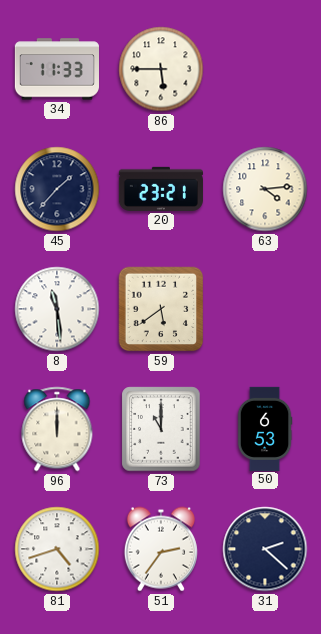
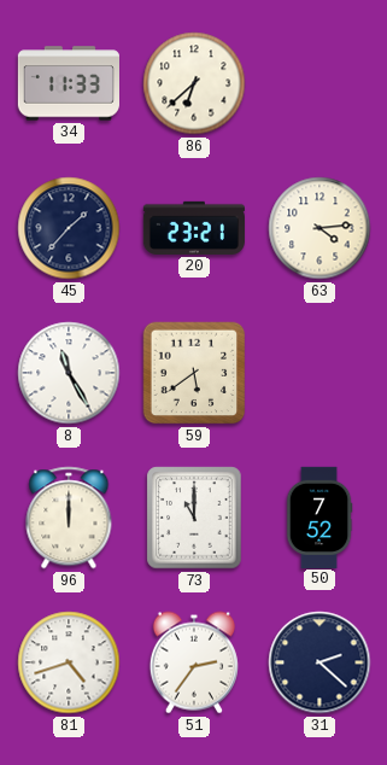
86: 5:45 -> 6:38
8: 11:29 -> 11:25
50: 6:53 -> 7:52
